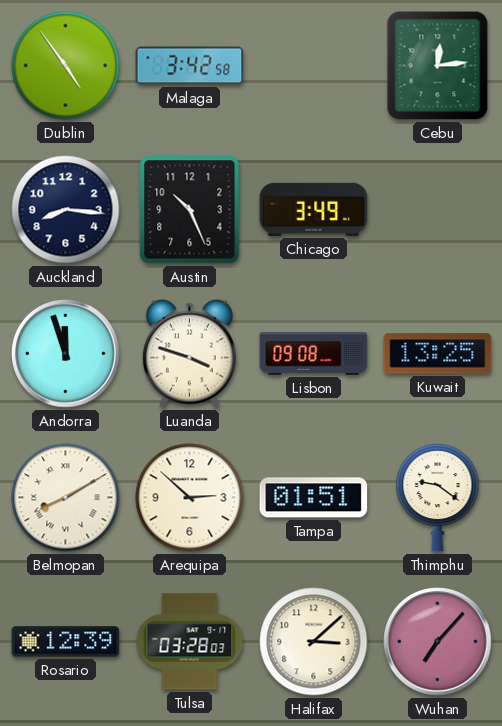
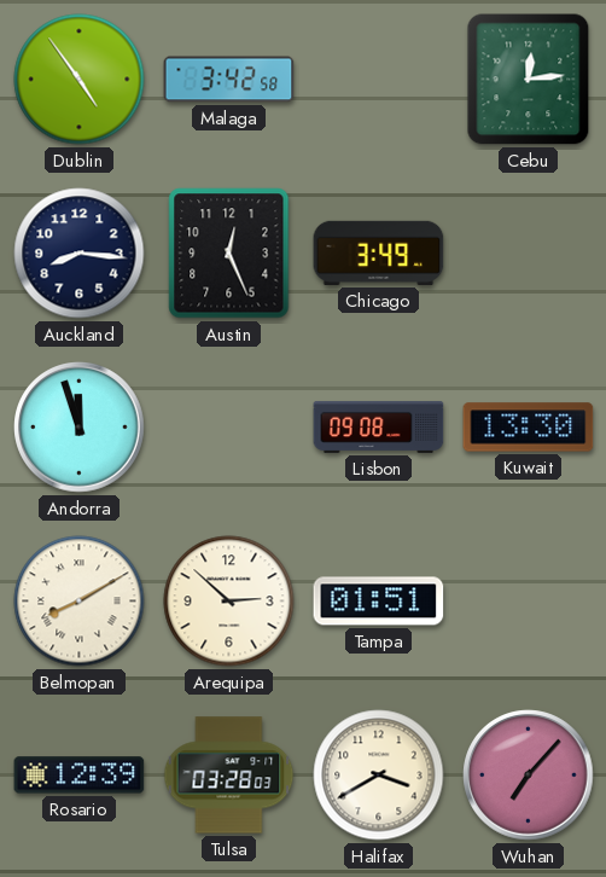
Austin: 10:26 -> 12:26
Luanda: 3:48 -> none
Kuwait: 13:25 -> 13:30
Thimphu: 9:21 -> none
Halifax: 3:08 -> 3:40
